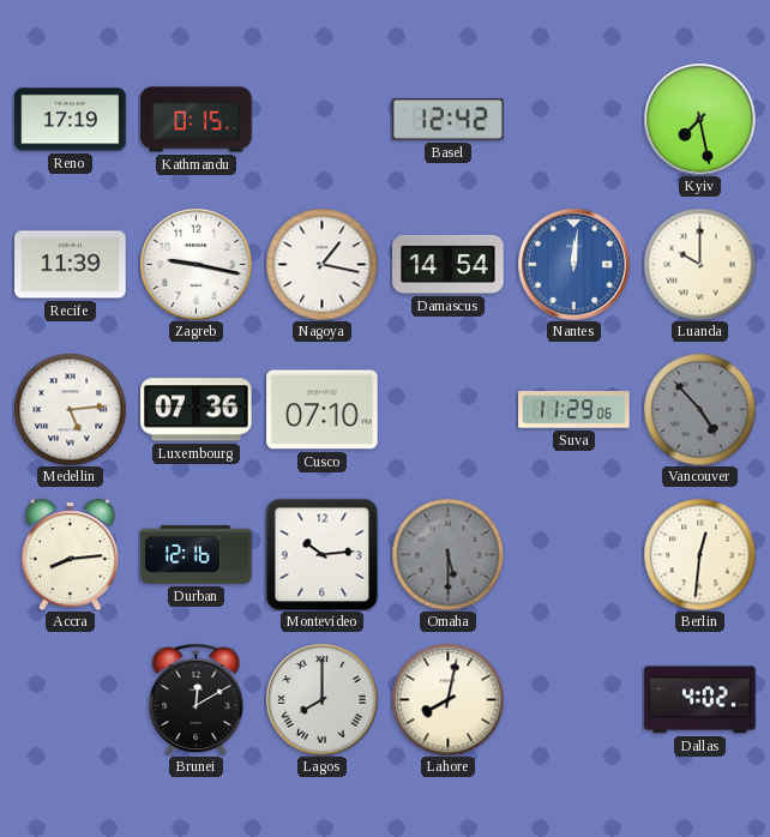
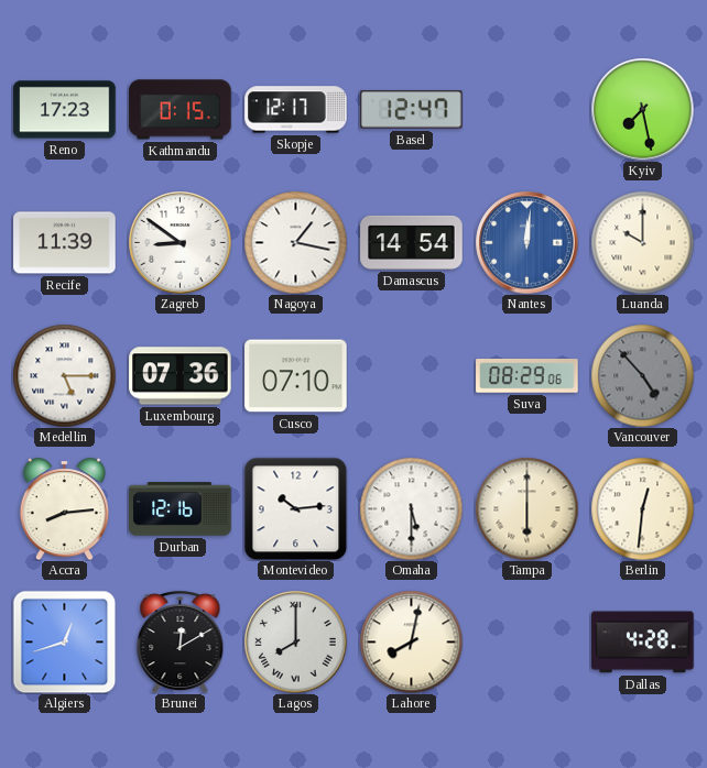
Reno: 17:19 -> 17:23
Skopje: none -> 12:17
Basel: 12:42 -> 12:47
Zagreb: 9:17 -> 8:51
Medellin: 5:14 -> 5:15
Suva: 11:29 -> 08:29
Omaha dial: grey -> white
Tampa: none -> 6:00
Algiers: none -> 12:42
Dallas: 4:02 -> 4:28
